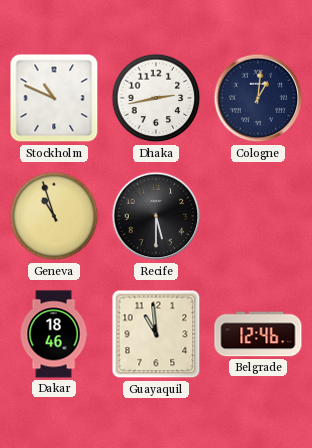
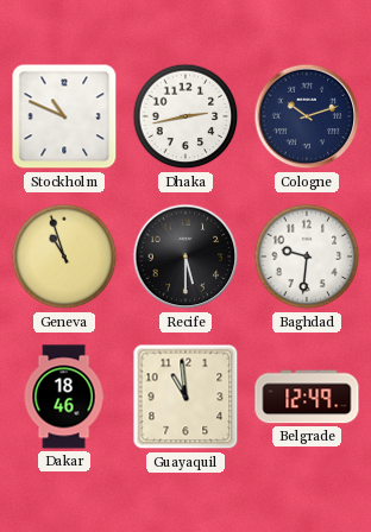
Cologne: 1:01 -> 10:12
Baghdad: none -> 9:31
Belgrade: 12:46 -> 12:49
